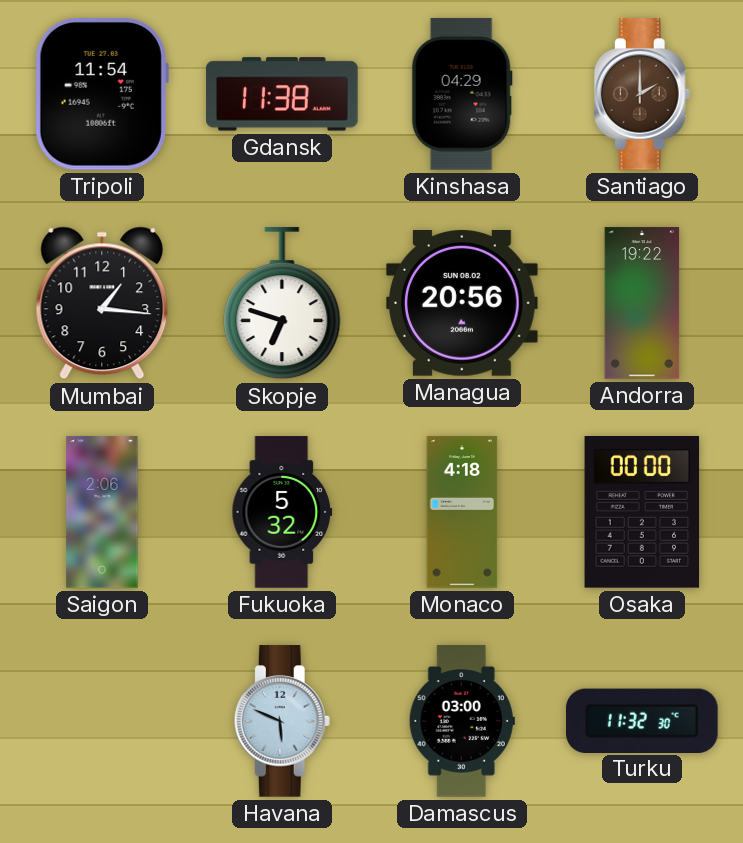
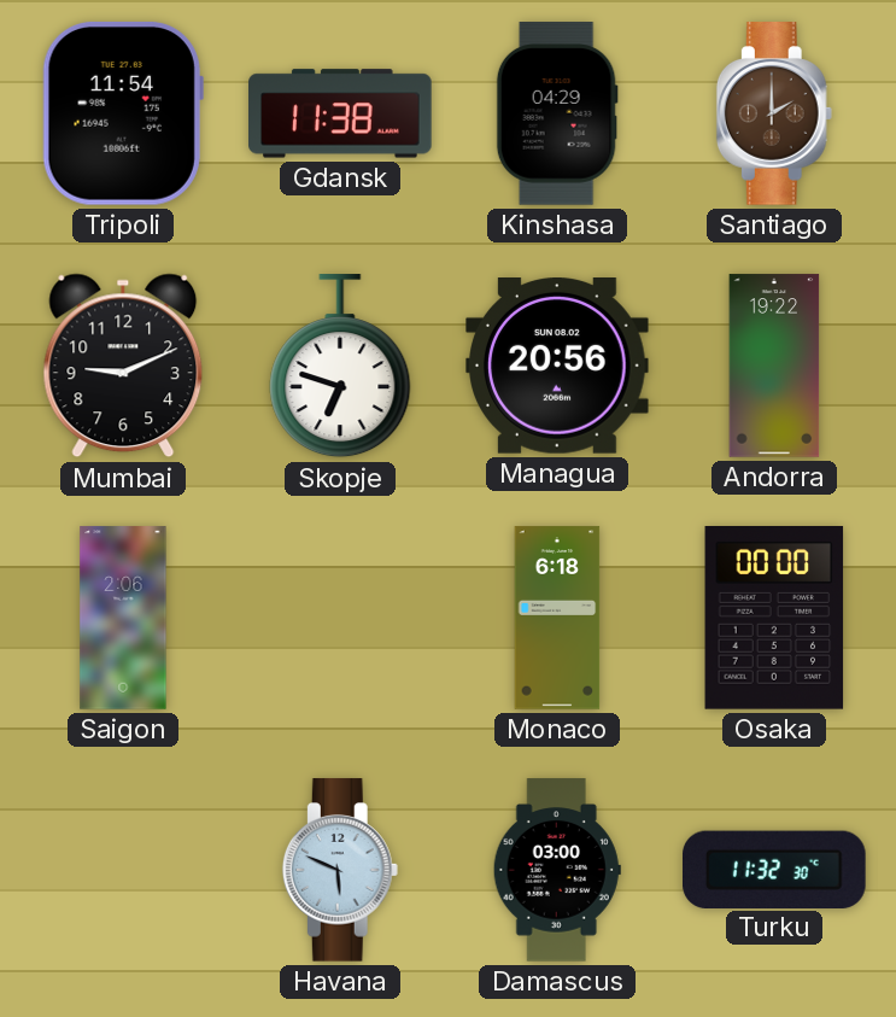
Mumbai: 1:16 -> 9:11
Fukuoka: 5:32 -> none
Monaco: 4:18 -> 6:18
